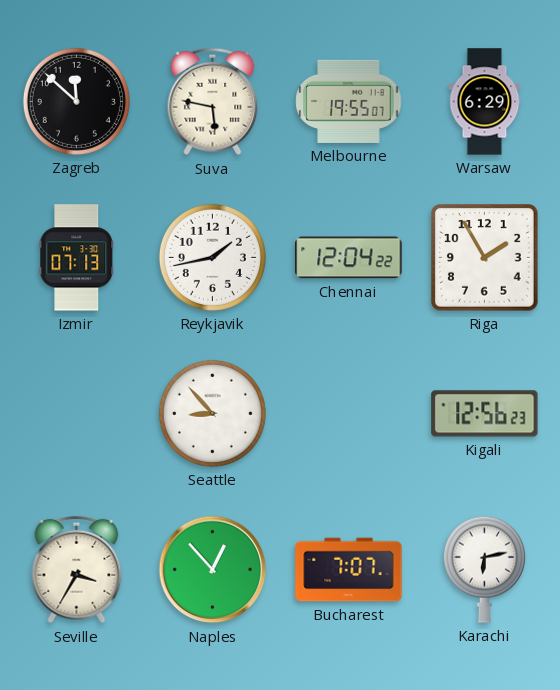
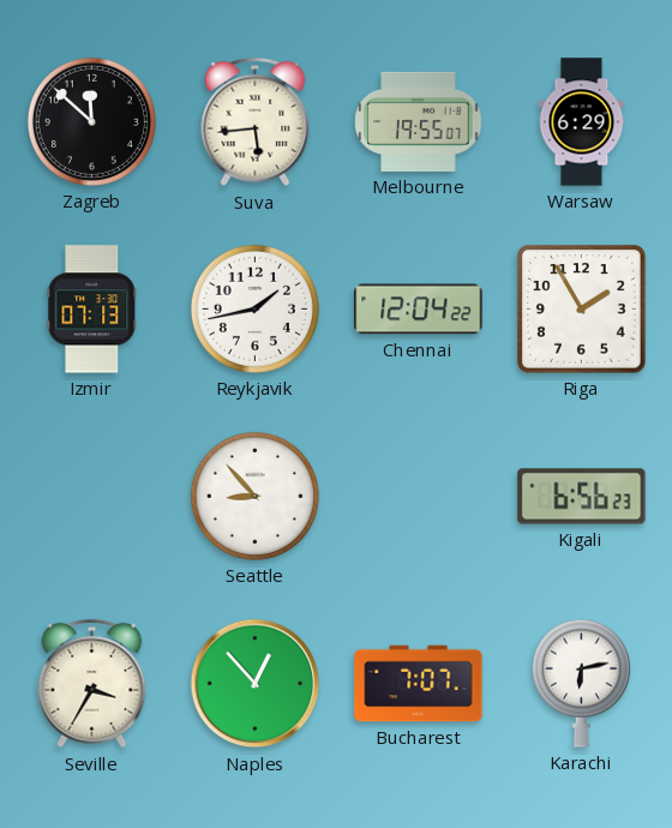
Suva: 5:47 -> 5:44
Kigali: 12:56 -> 6:56
